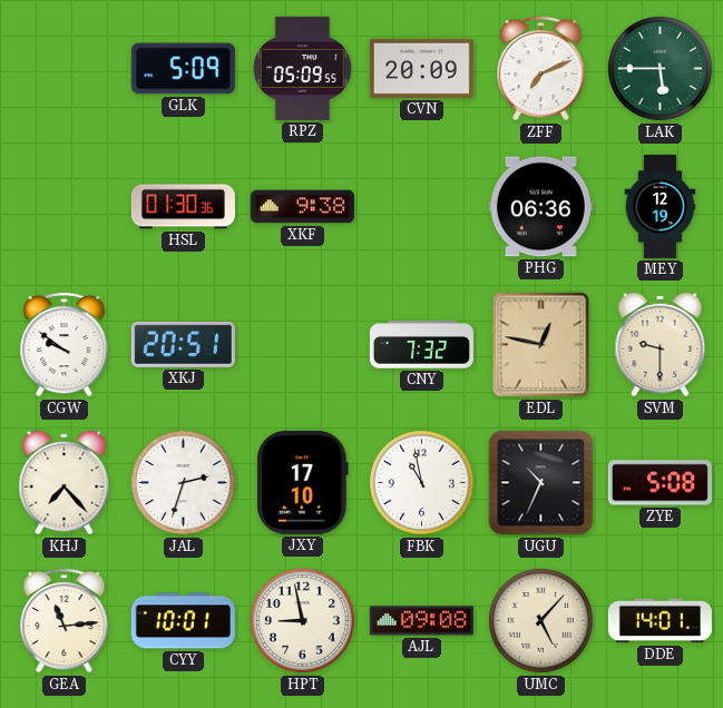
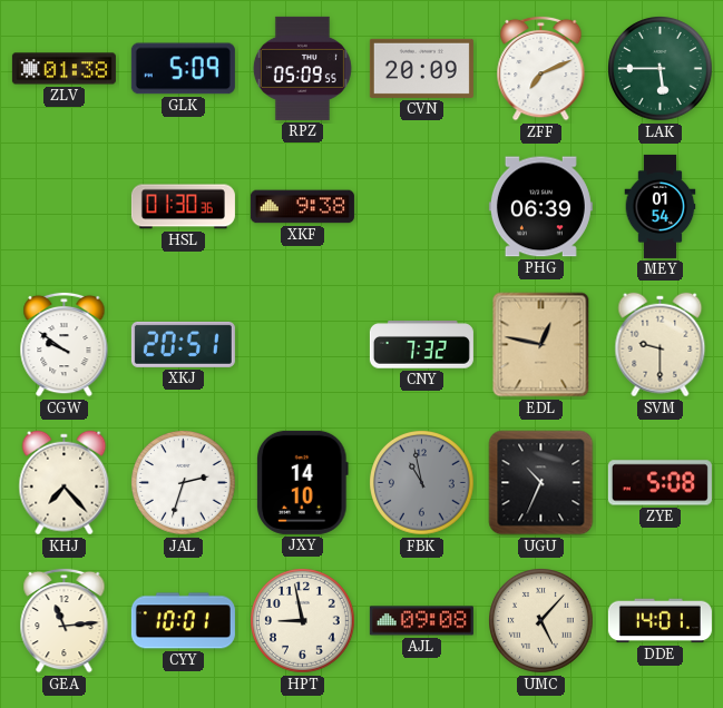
ZLV: none -> 01:38
PHG: 06:36 -> 06:39
MEY: 12:19 -> 01:54
JXY: 17:10 -> 14:10
FBK dial: white -> grey
